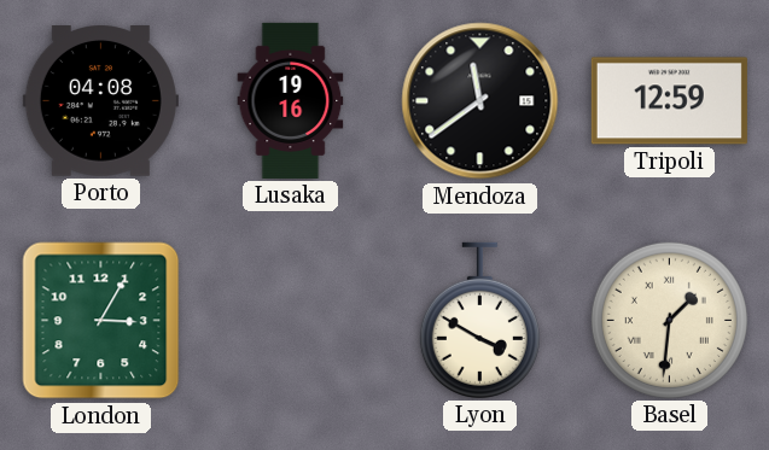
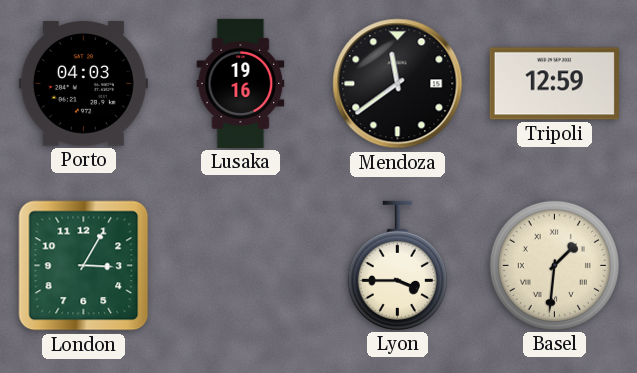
Porto: 04:08 -> 04:03
Lyon: 3:50 -> 3:45
